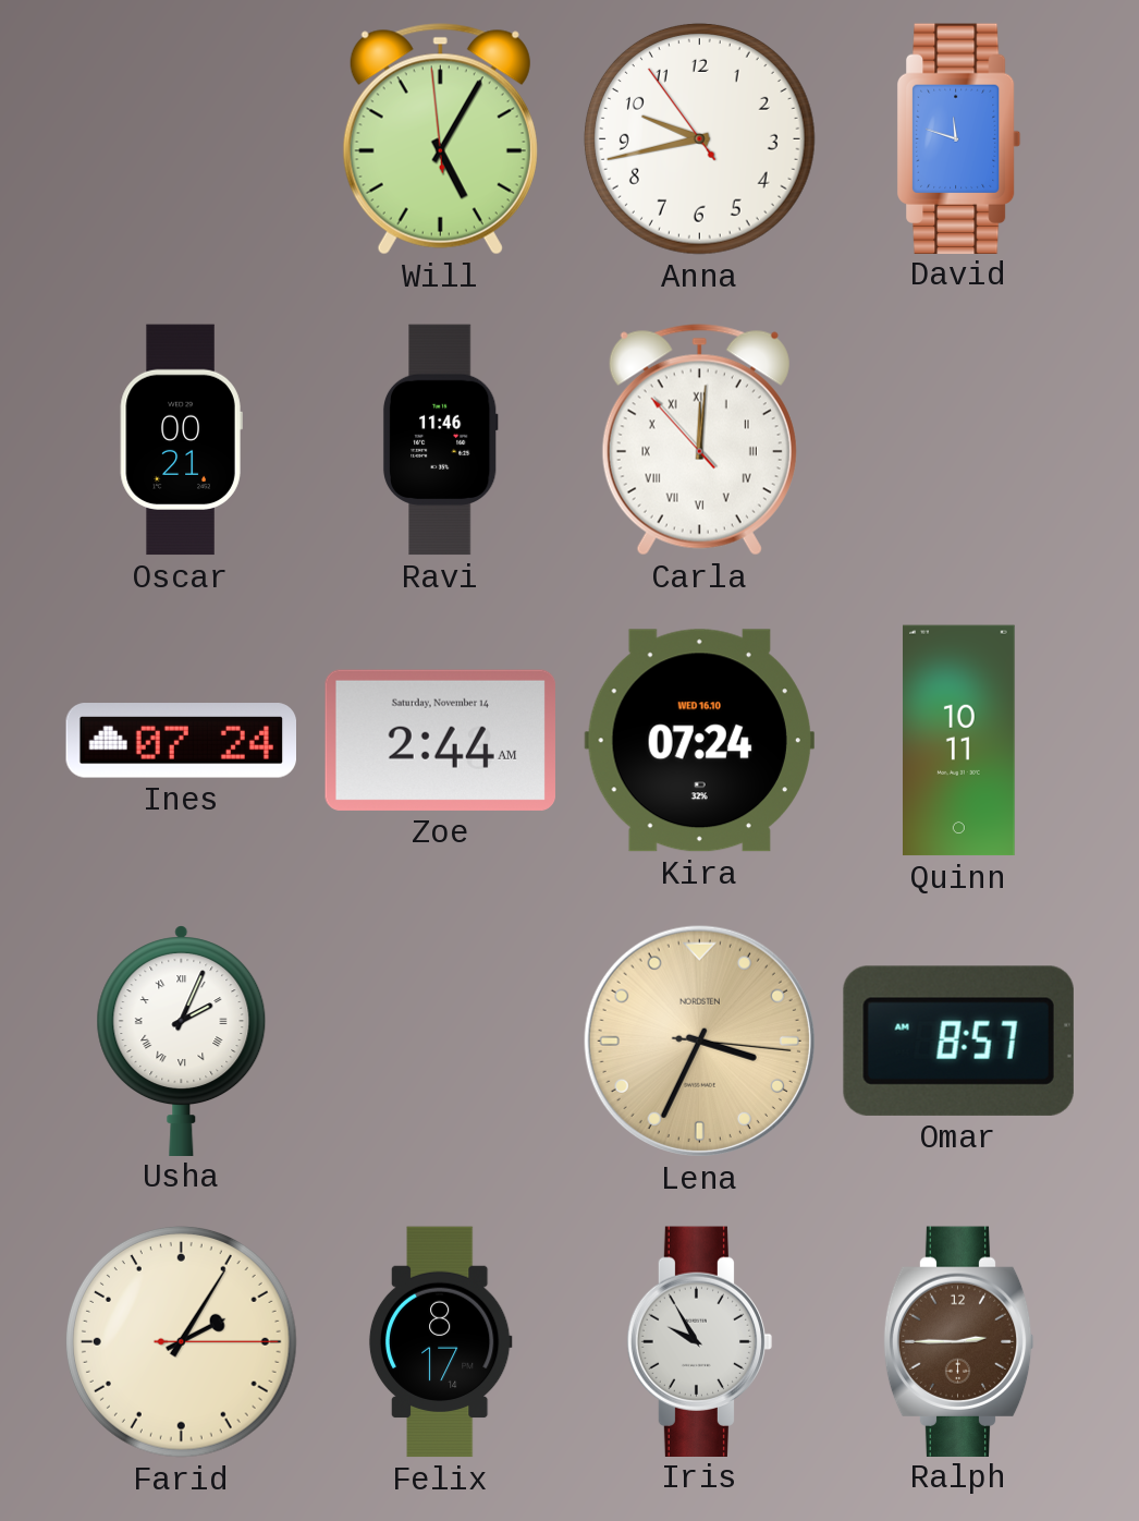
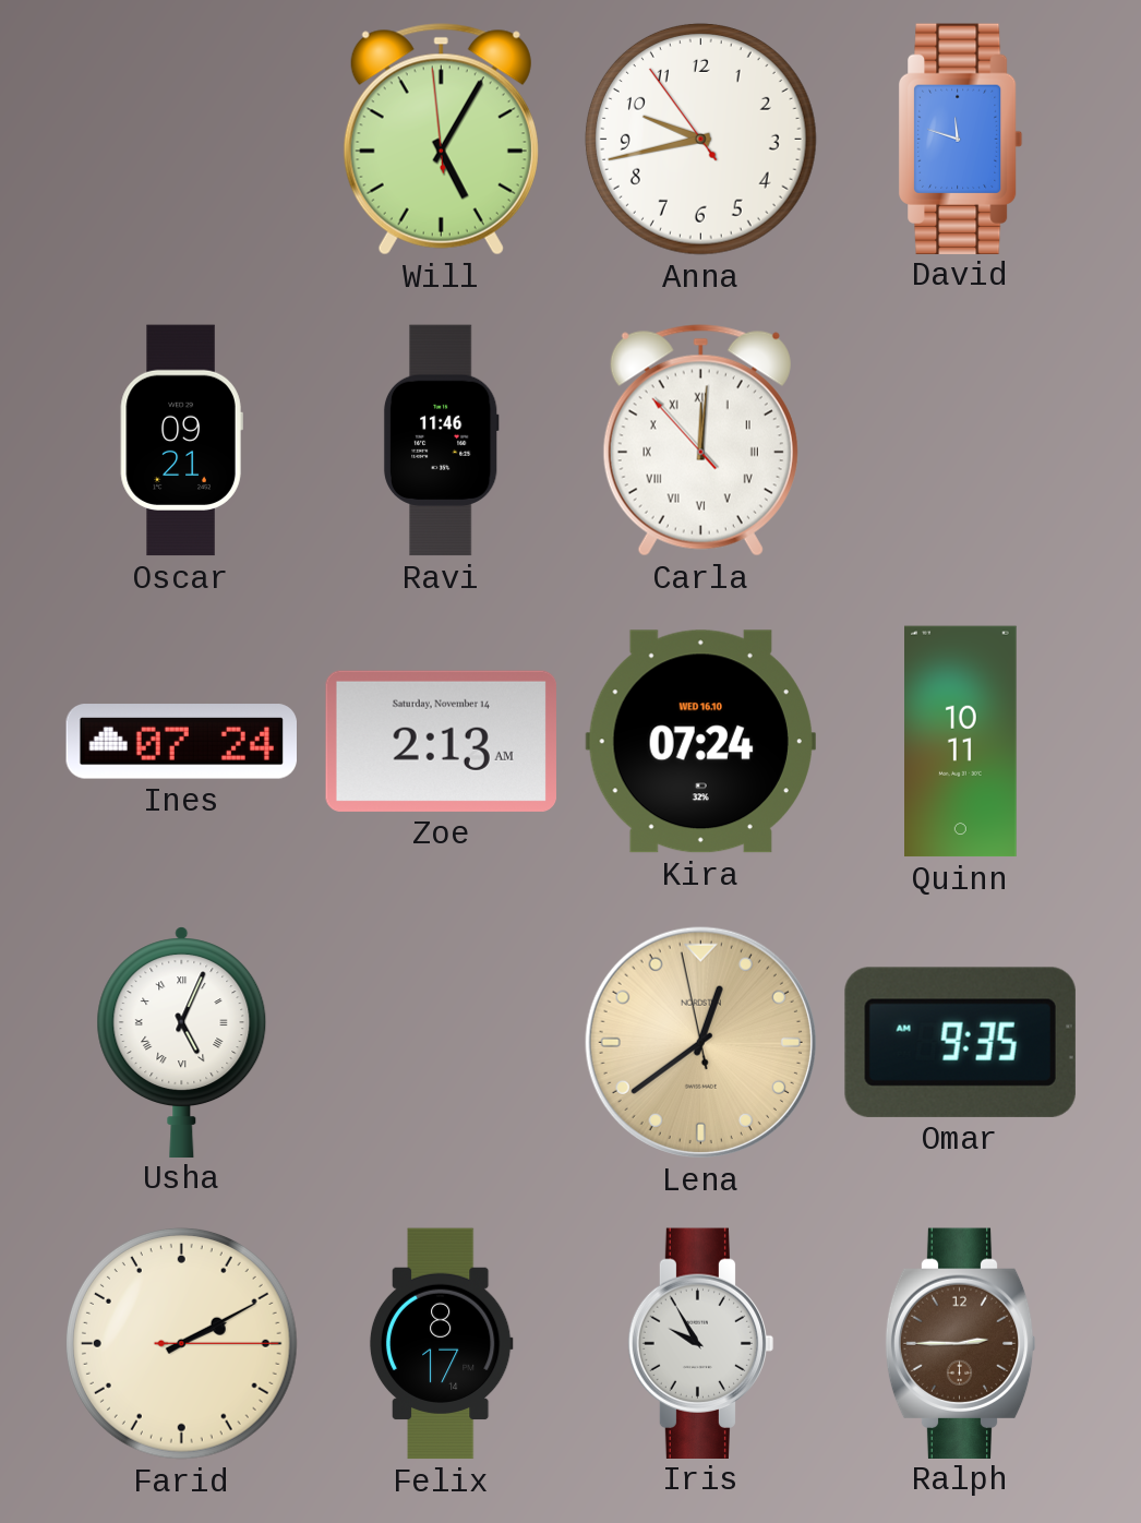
Oscar: 00:21 -> 09:21
Zoe: 2:44 -> 2:13
Usha: 2:04 -> 5:04
Lena: 3:34 -> 12:38
Omar: 8:57 -> 9:35
Farid: 2:05 -> 2:10
